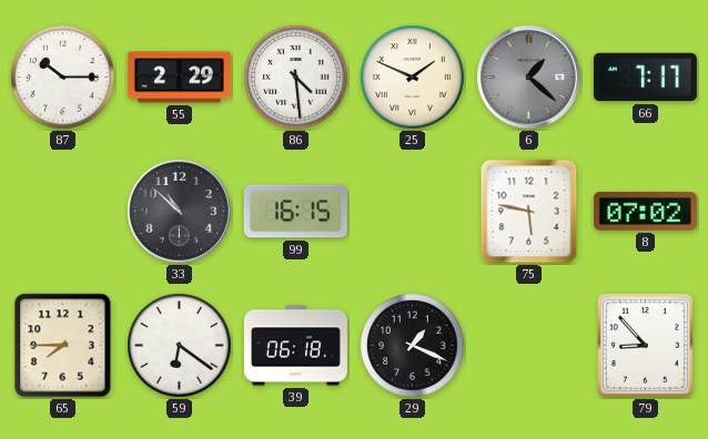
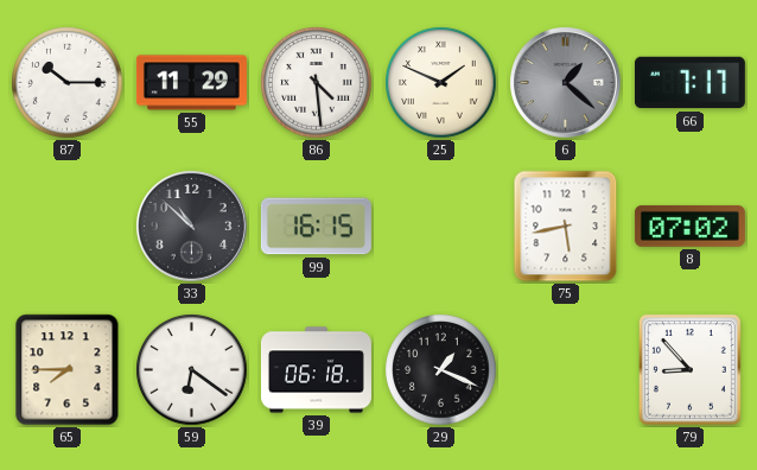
55: 2:29 -> 11:29
75: 5:47 -> 5:43
